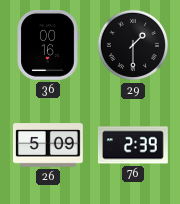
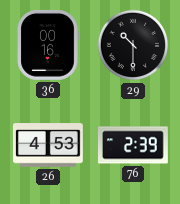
29: 1:30 -> 10:30
26: 5:09 -> 4:53
